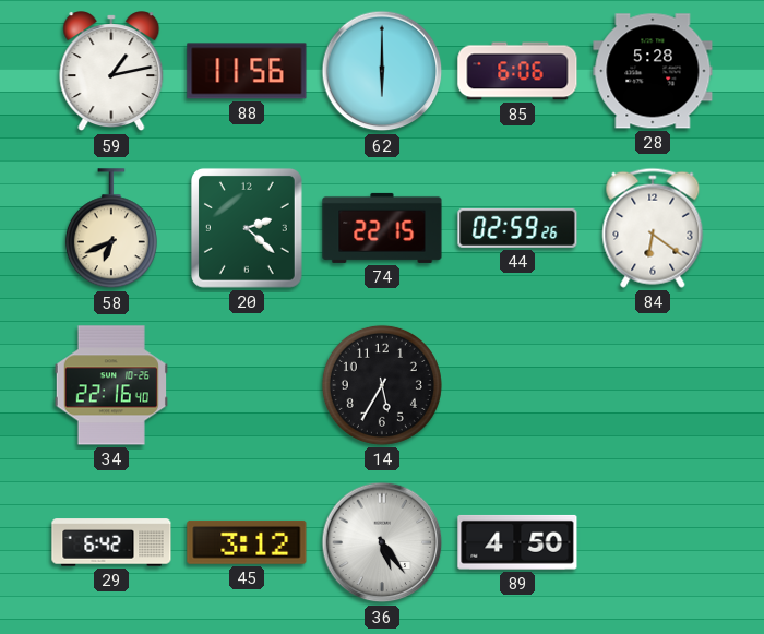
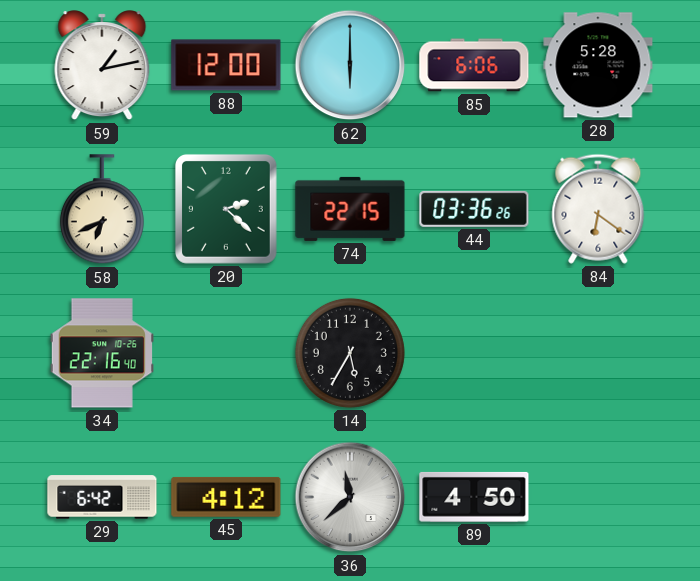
88: 11:56 -> 12:00
44: 02:59 -> 03:36
45: 3:12 -> 4:12
36: 5:24 -> 11:38
